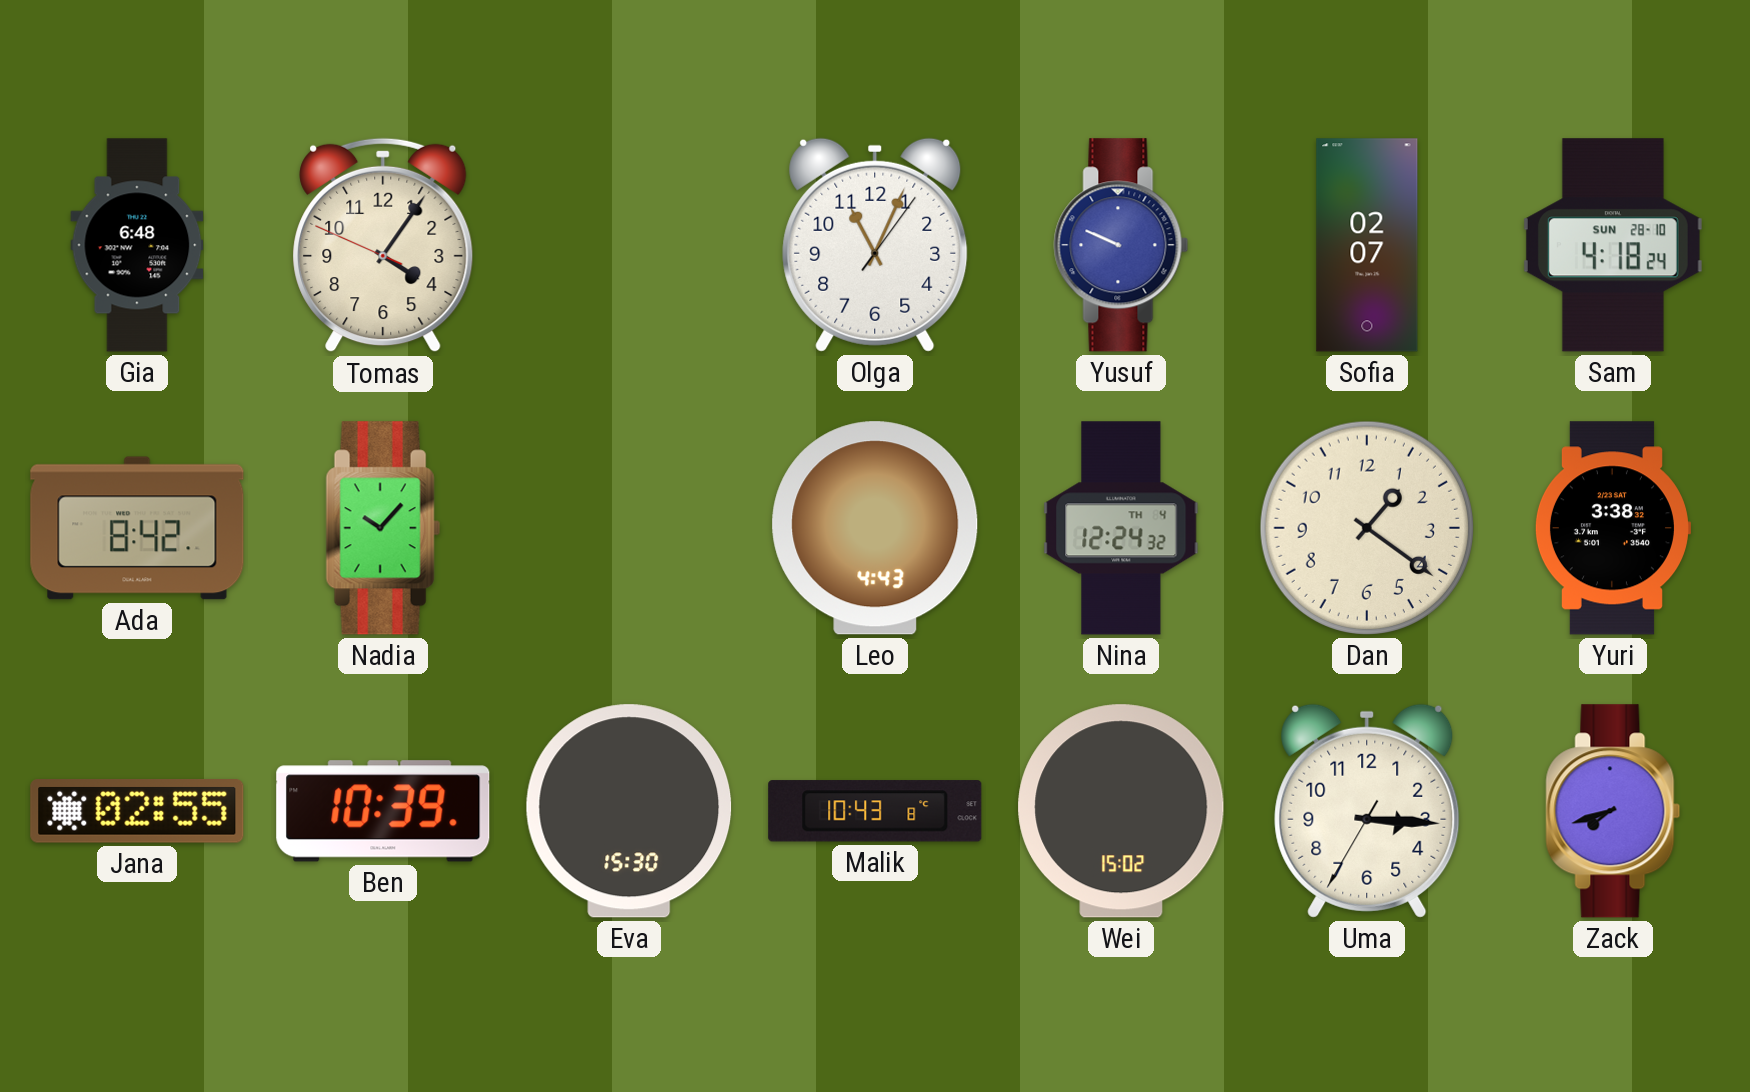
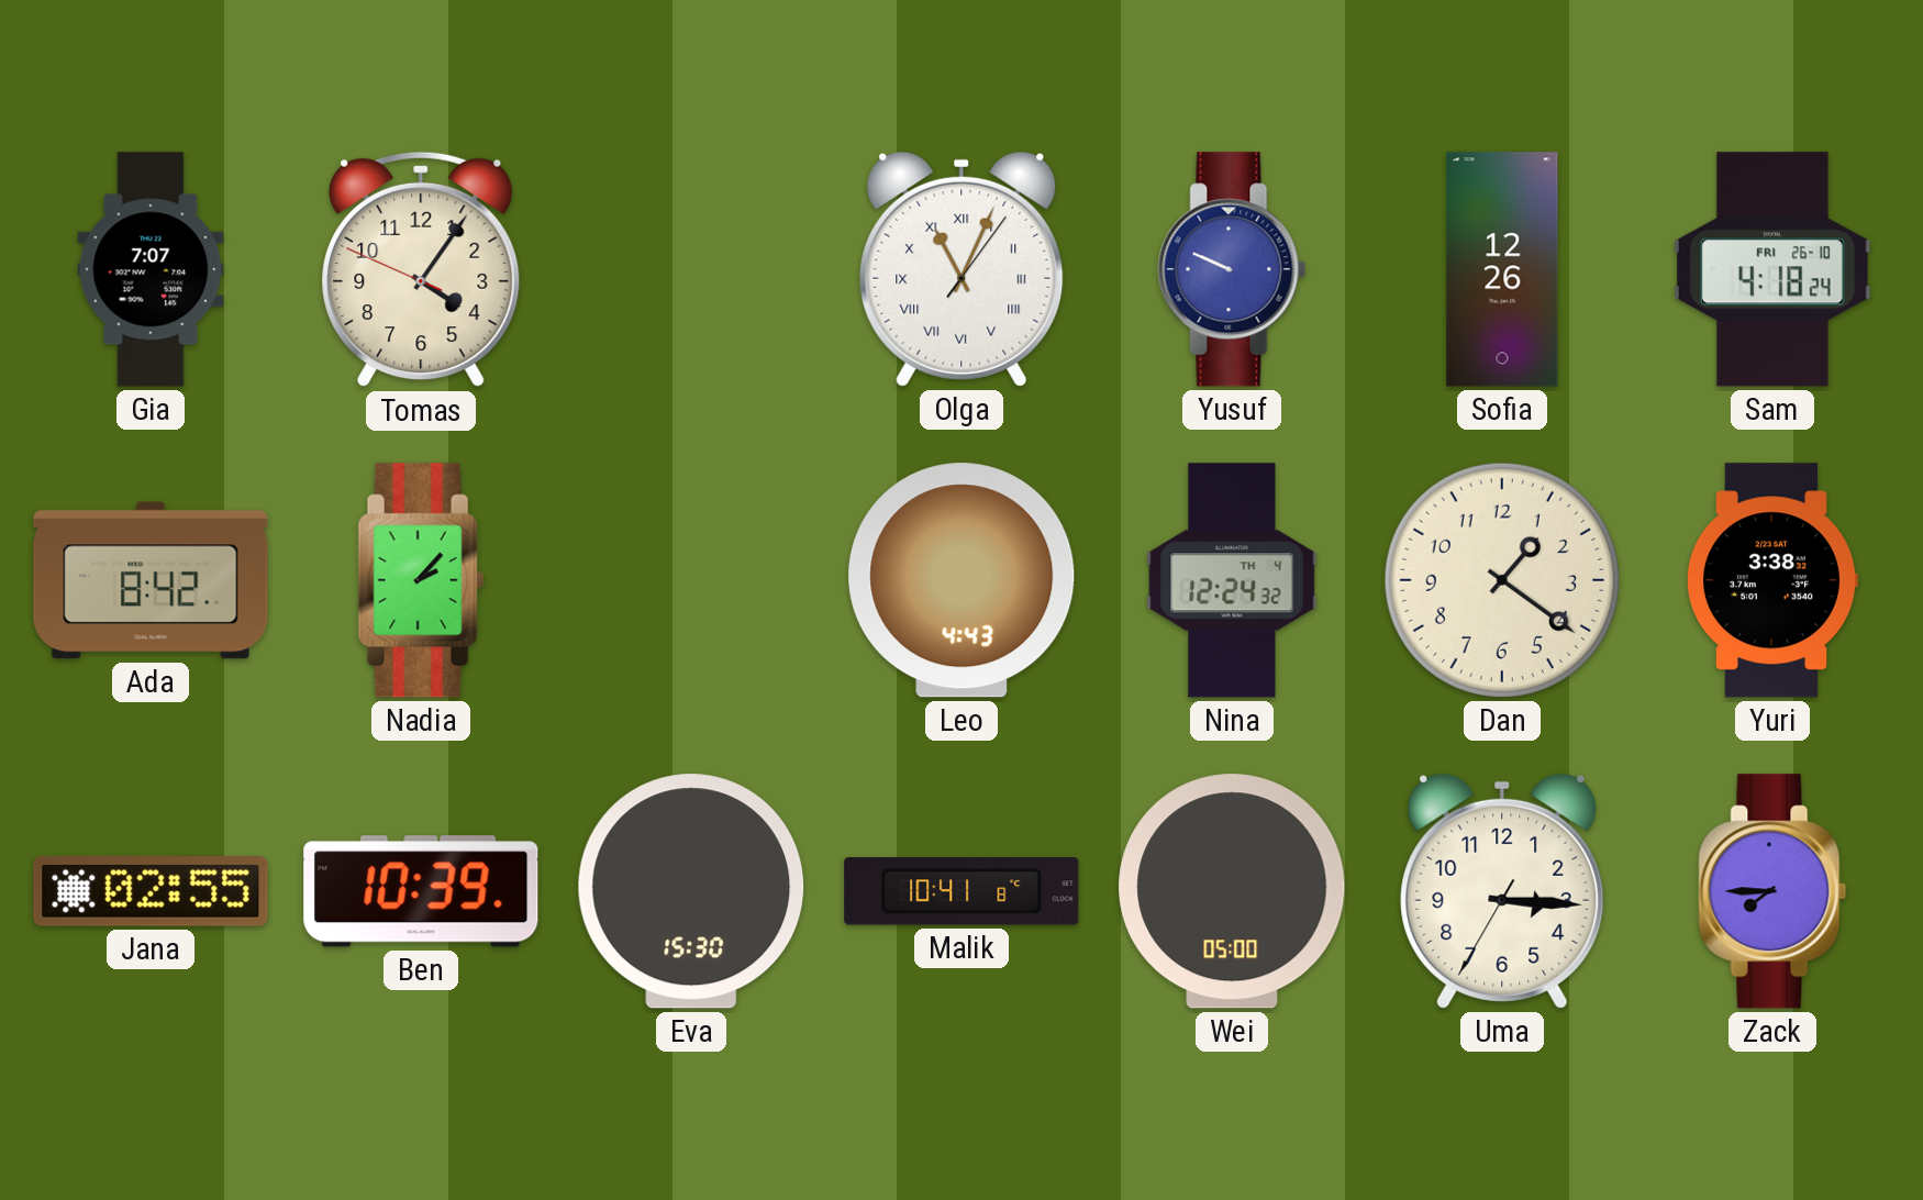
Gia: 6:48 -> 7:07
Olga numerals: Arabic -> Roman
Sofia: 02:07 -> 12:26
Sam date: SUN 28-10 -> FRI 26-10
Nadia: 10:07 -> 2:07
Malik: 10:43 -> 10:41
Wei: 15:02 -> 05:00
Zack: 7:42 -> 7:45
